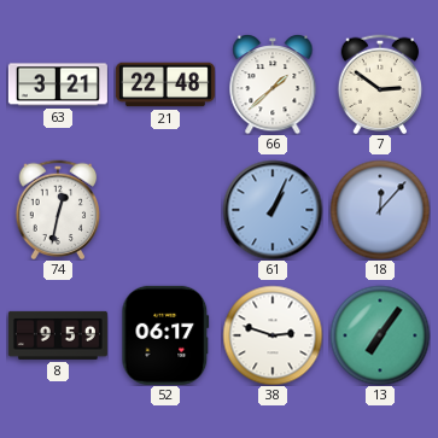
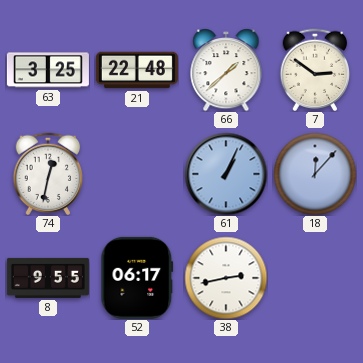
63: 3:21 -> 3:25
8: 9:59 -> 9:55
38: 2:48 -> 2:43
13: 7:06 -> none
